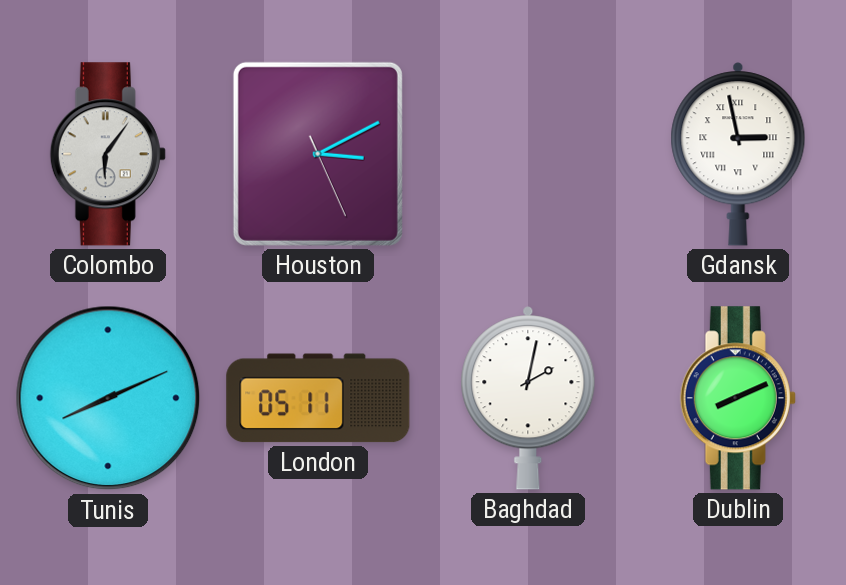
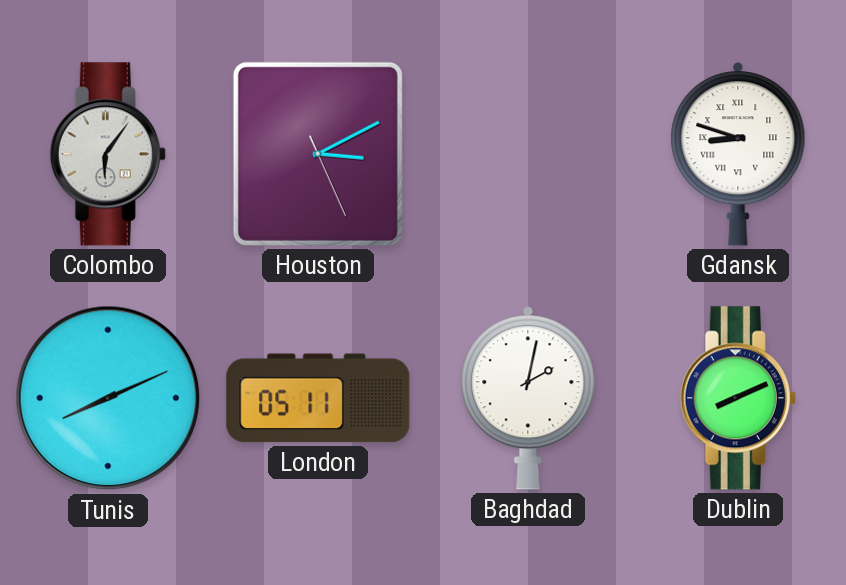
Gdansk: 2:58 -> 8:48
